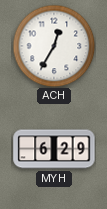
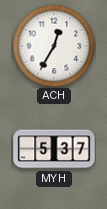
MYH: 6:29 -> 5:37
